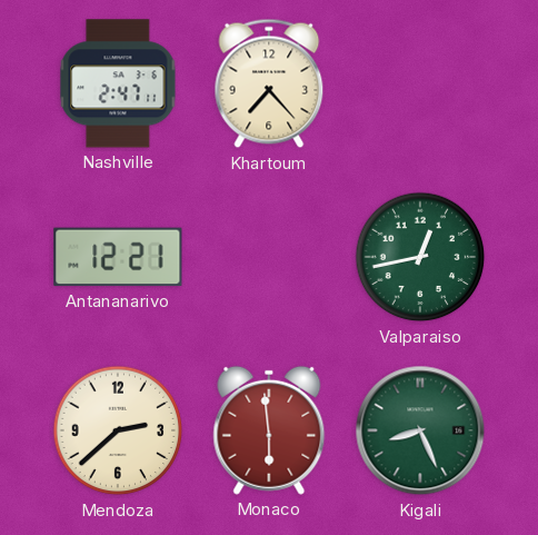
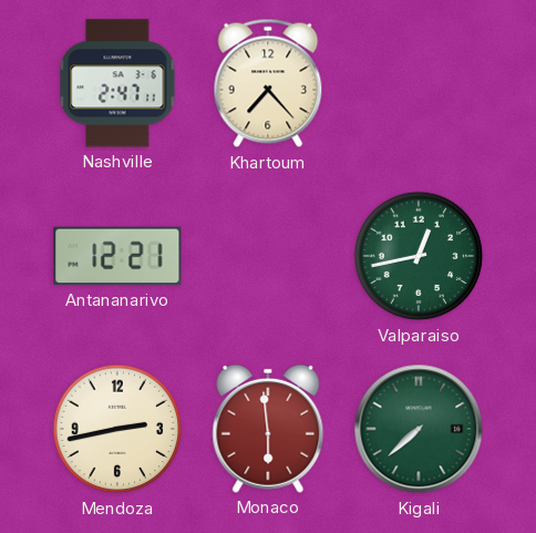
Mendoza: 2:38 -> 2:43
Kigali: 8:26 -> 7:38
